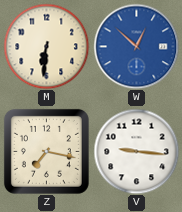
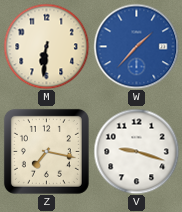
W: 12:52 -> 1:37
V: 9:16 -> 9:18
